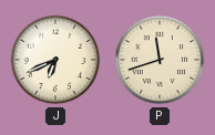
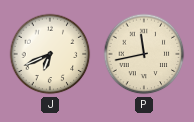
P: 11:42 -> 11:43
